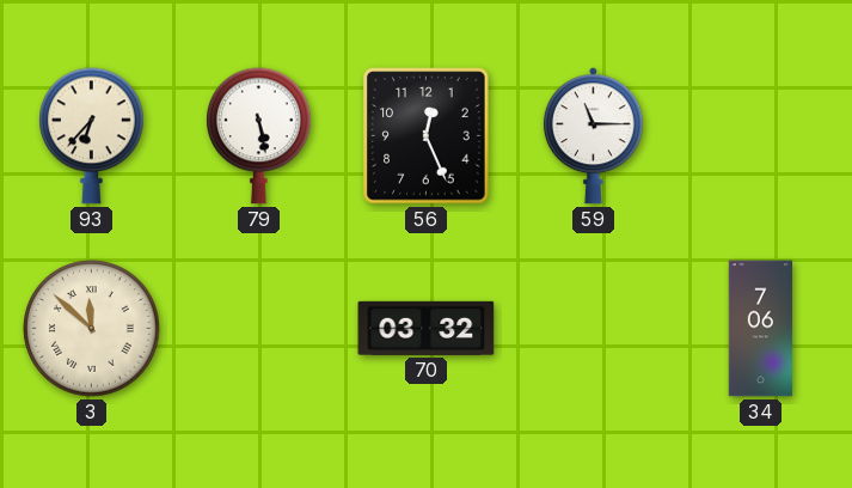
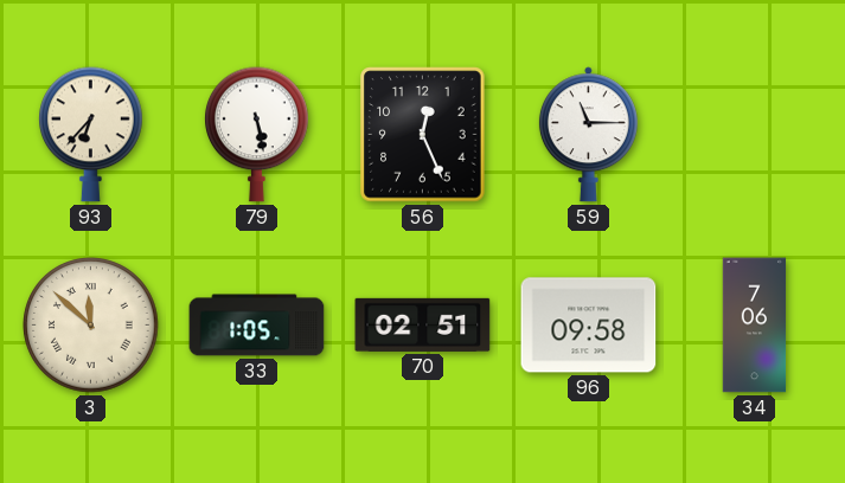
33: none -> 1:05
70: 03:32 -> 02:51
96: none -> 09:58
